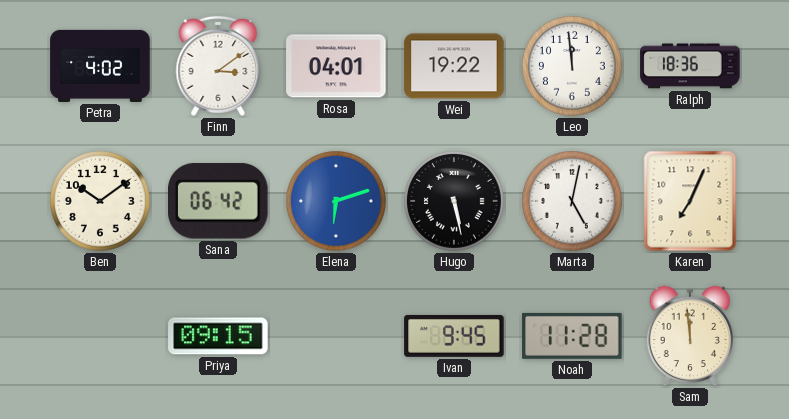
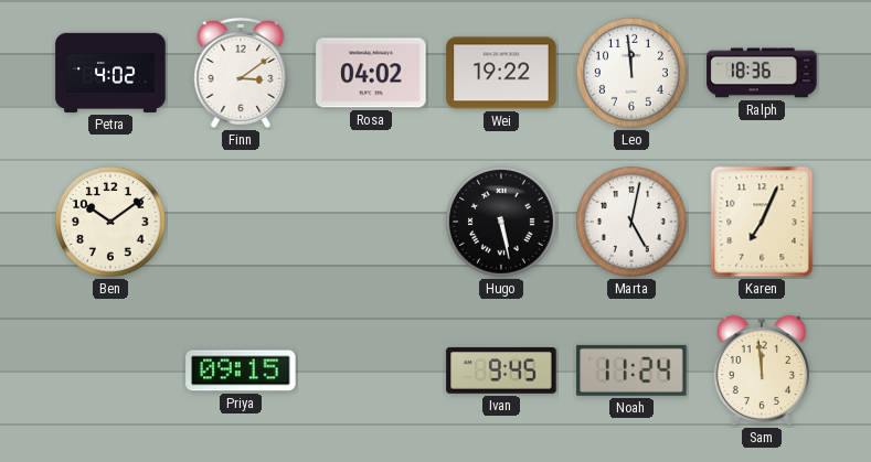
Rosa: 04:01 -> 04:02
Sana: 06:42 -> none
Elena: 6:12 -> none
Noah: 11:28 -> 11:24
